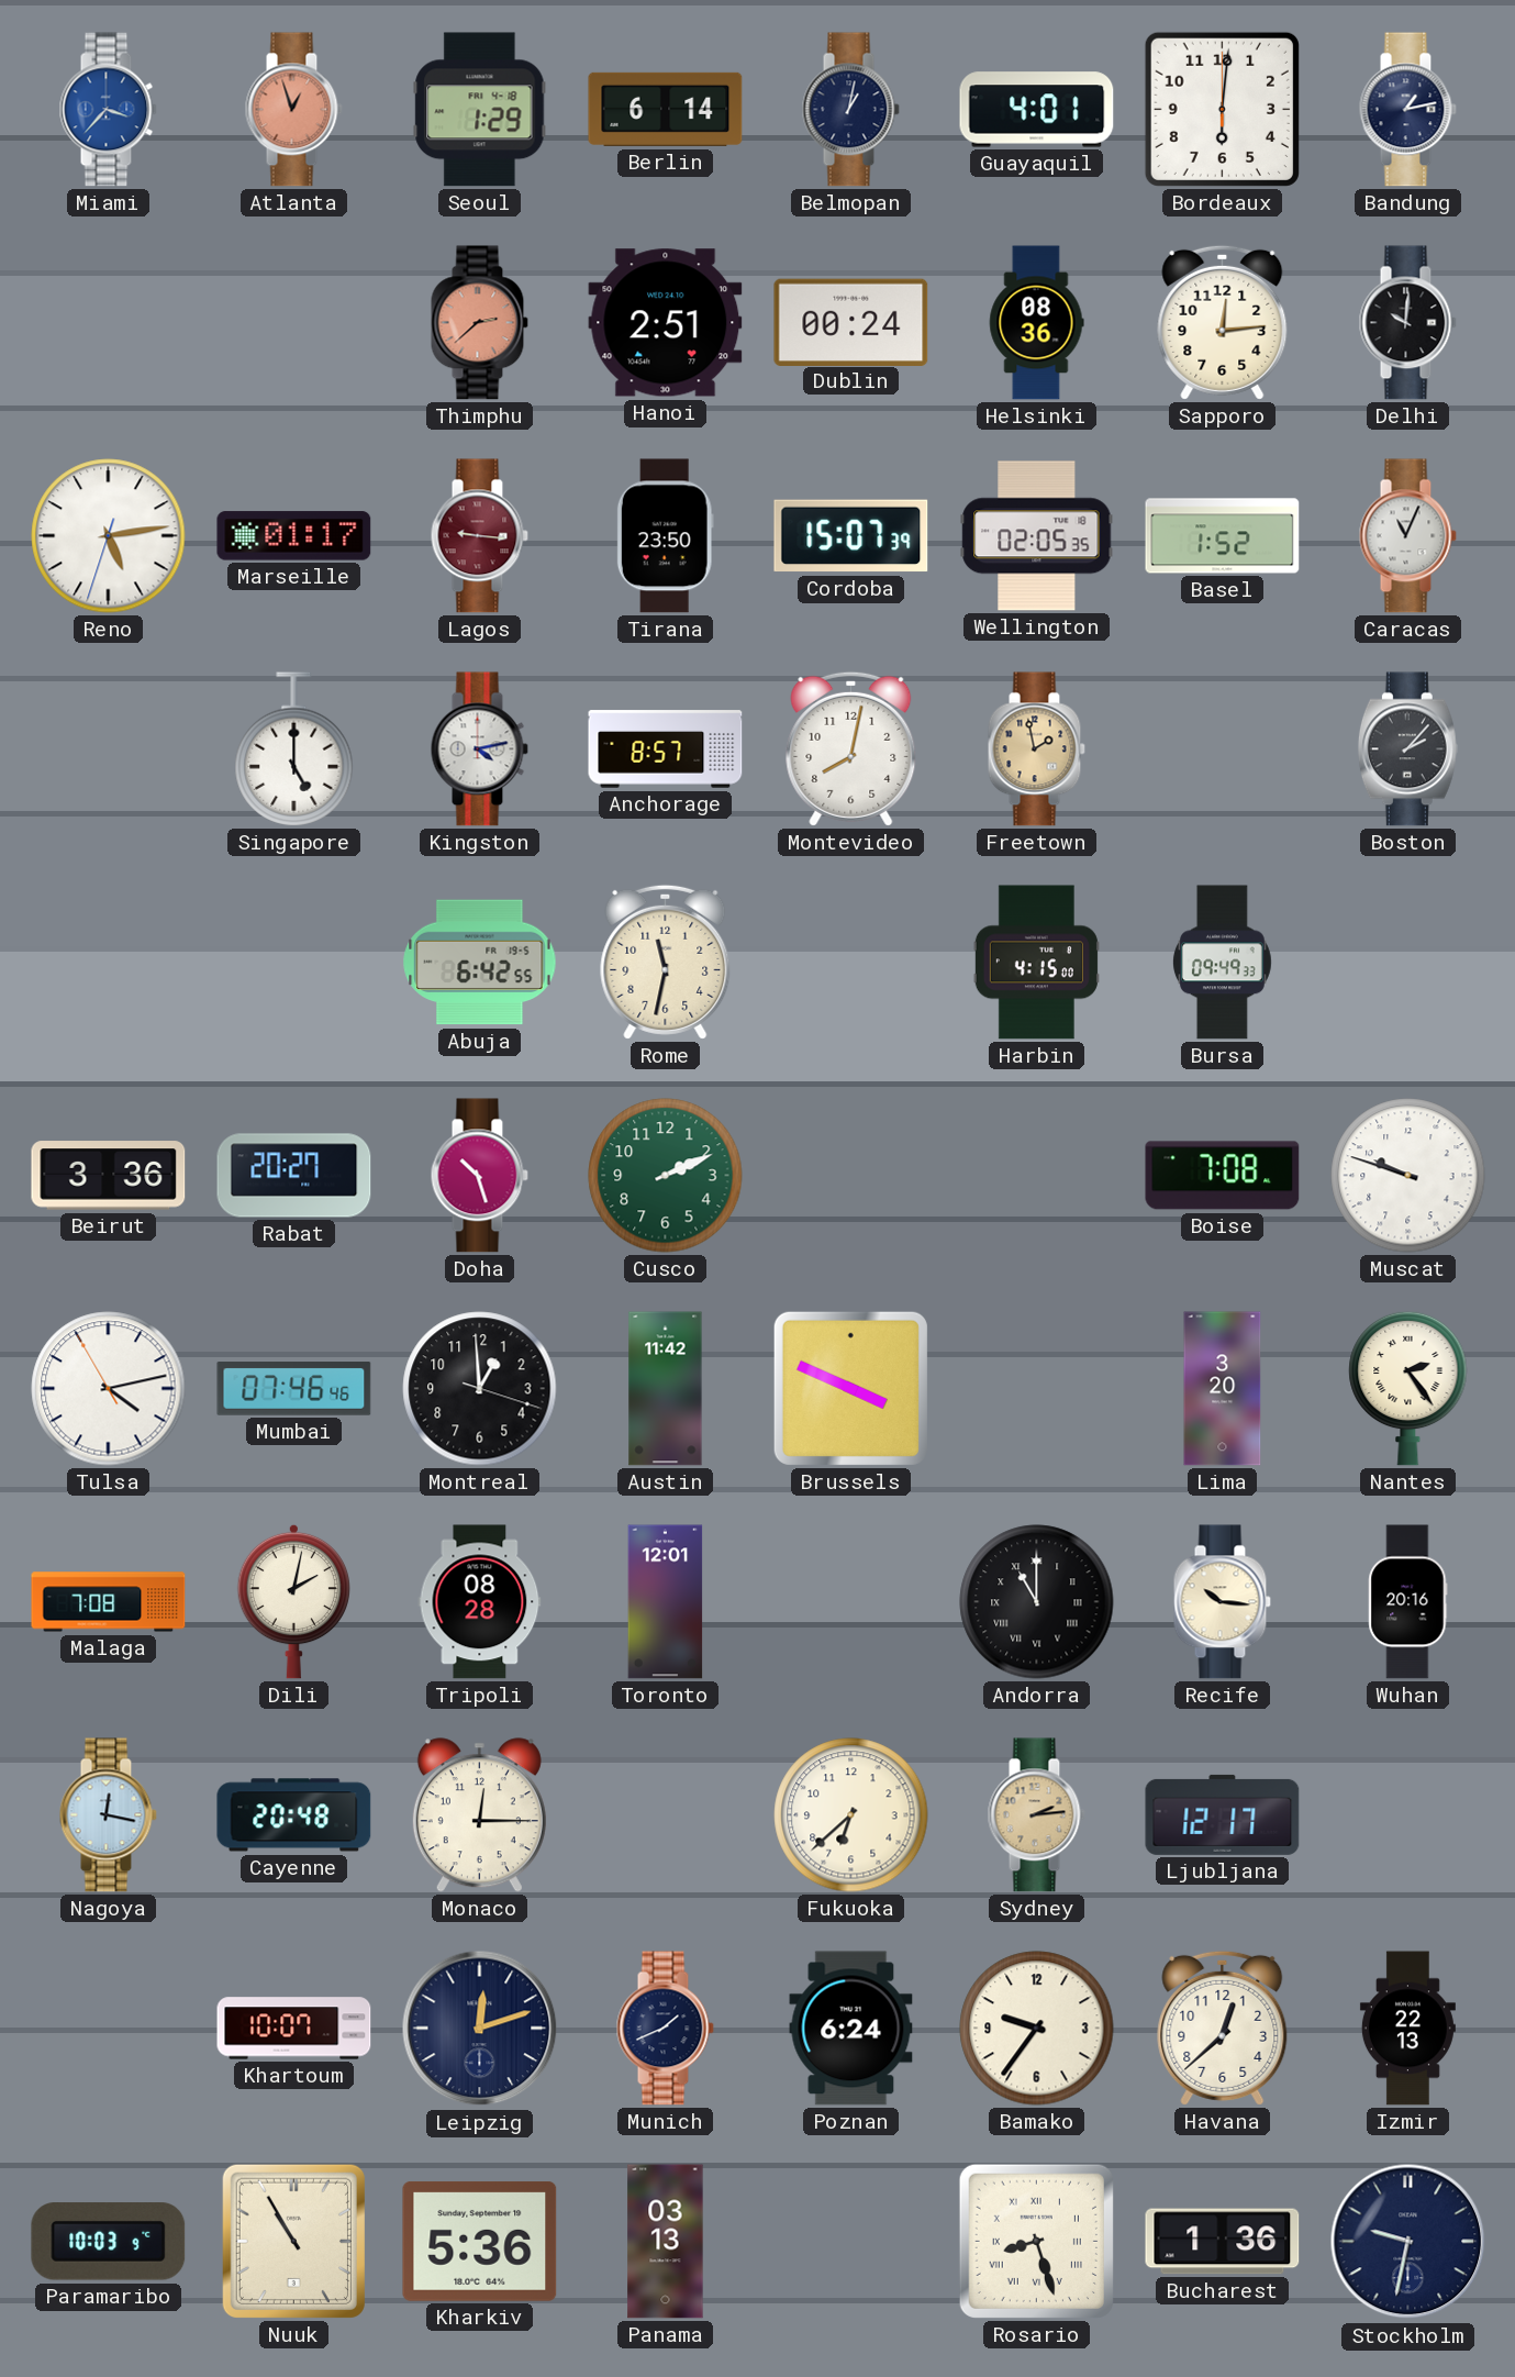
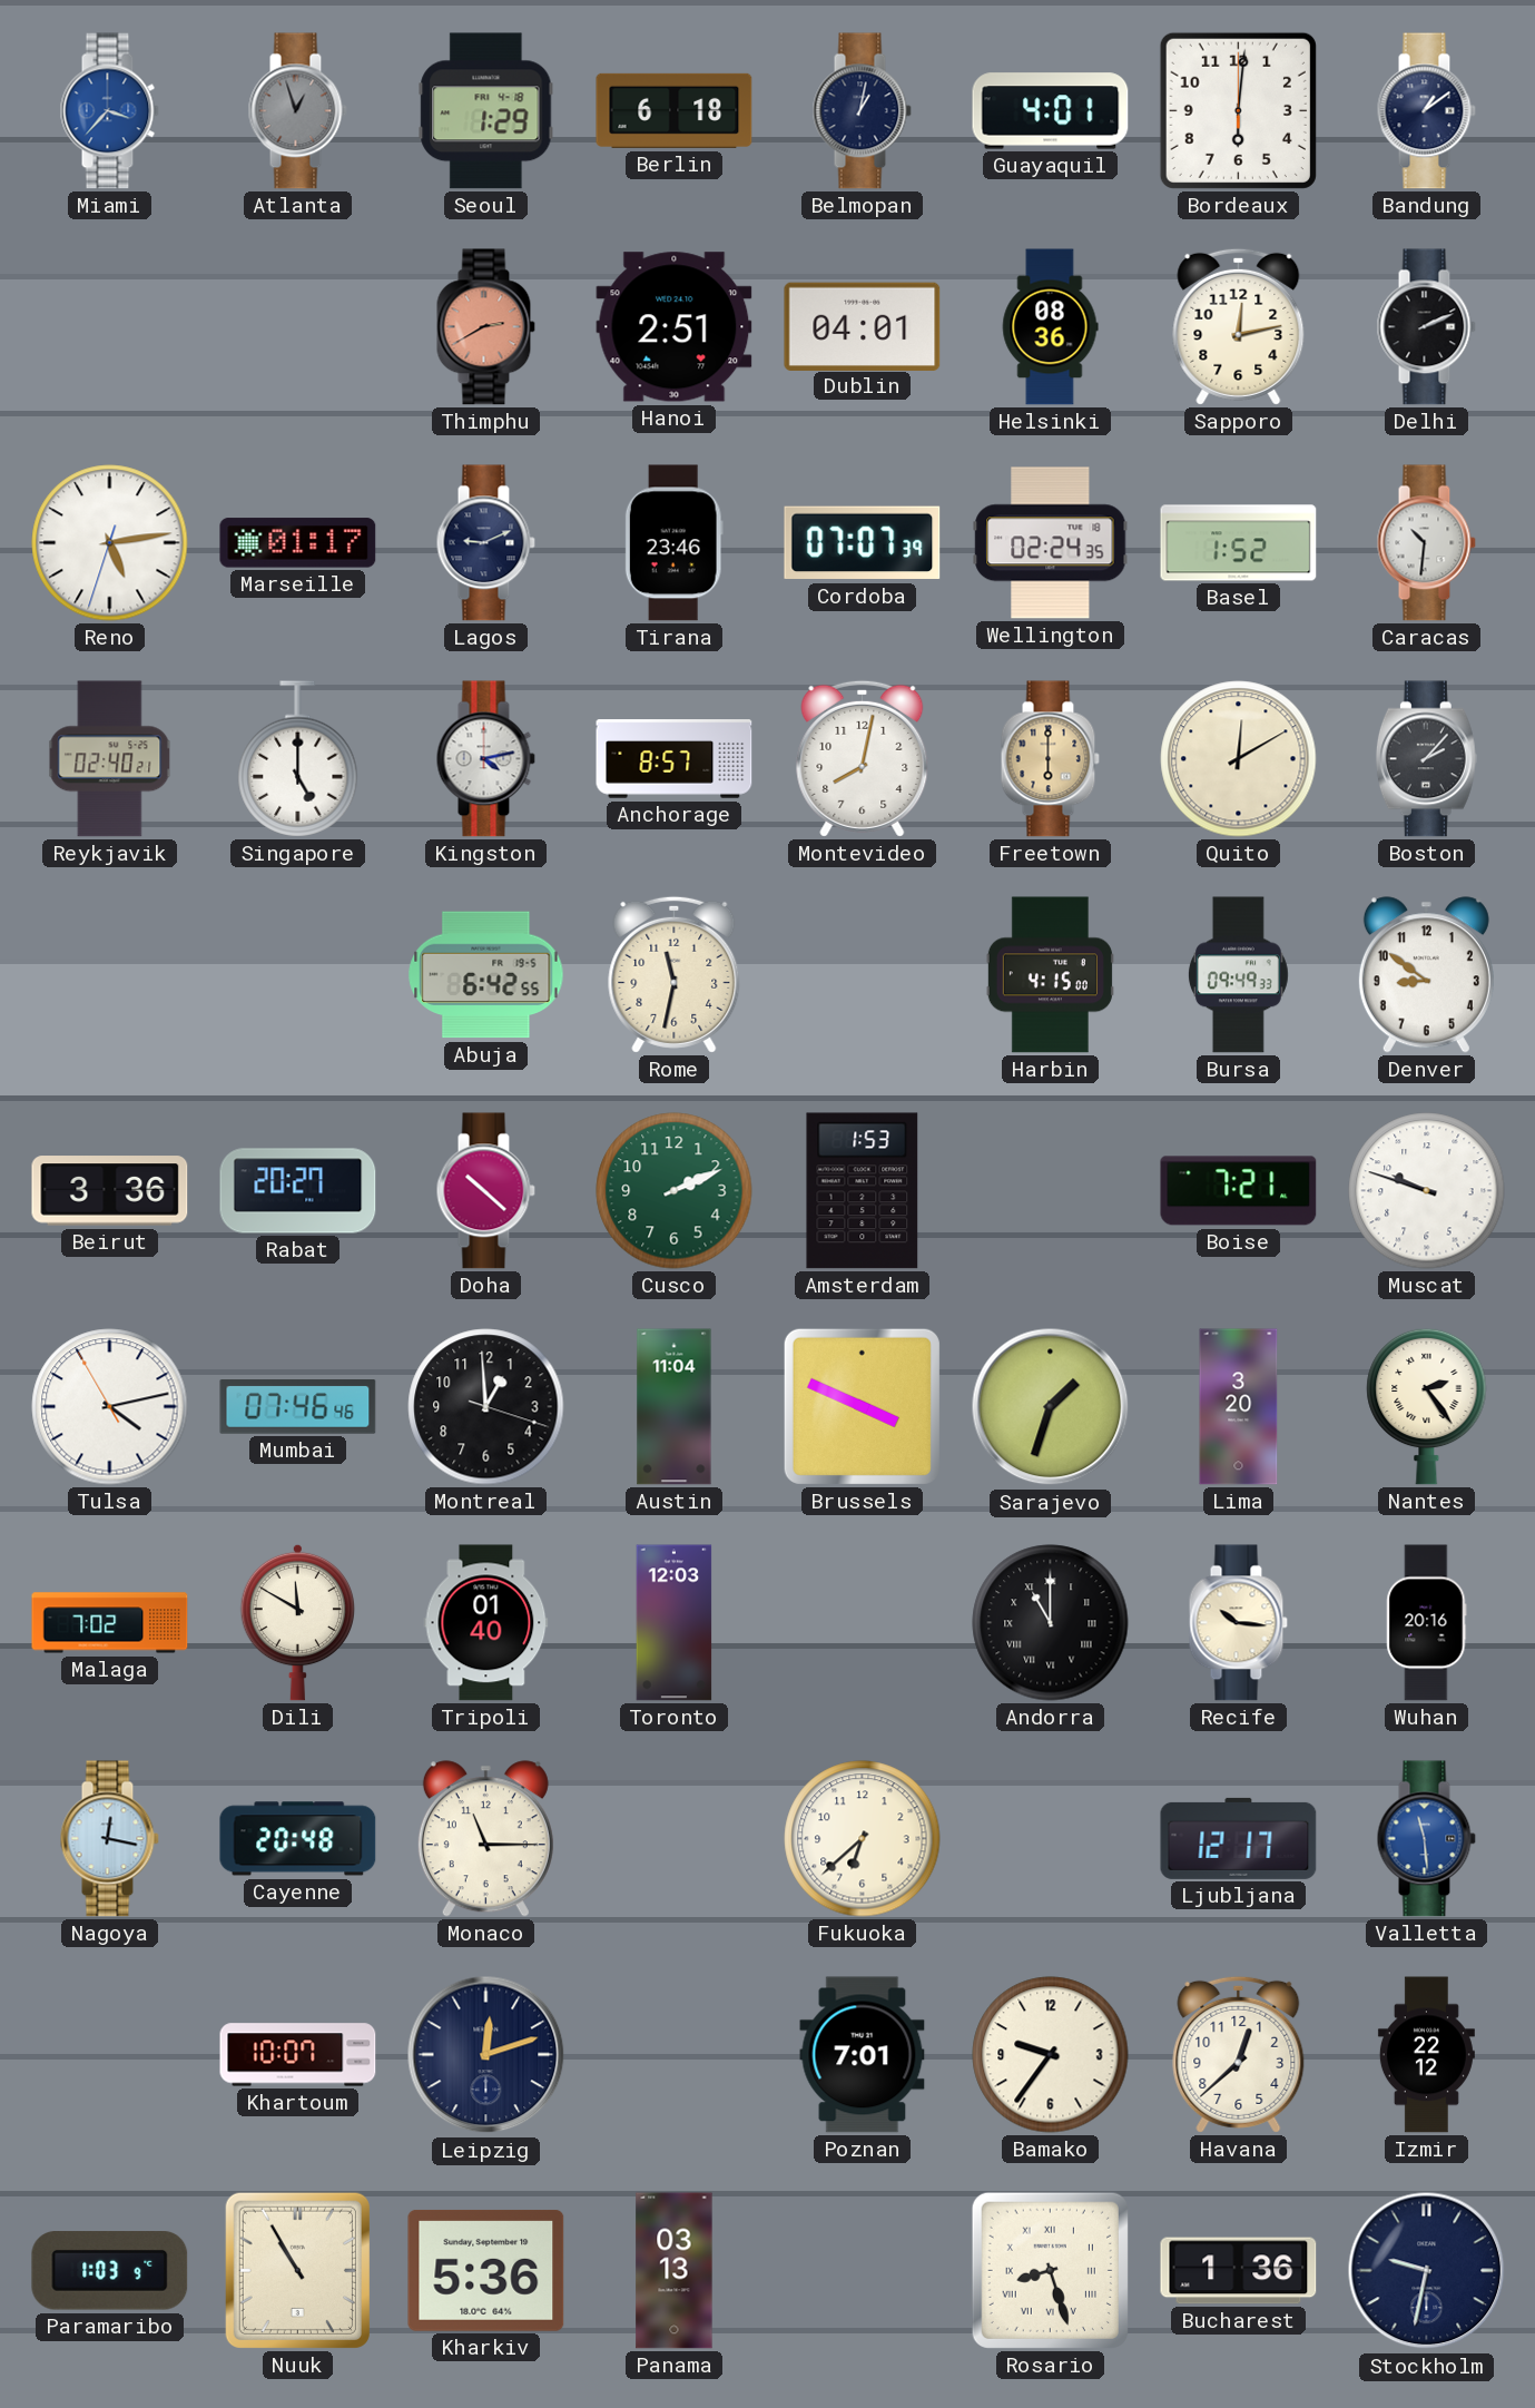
Atlanta dial: salmon -> grey
Berlin: 6:14 -> 6:18
Bandung: 1:13 -> 1:09
Thimphu: 2:38 -> 2:40
Dublin: 00:24 -> 04:01
Sapporo: 12:14 -> 12:13
Delhi: 10:01 -> 2:11
Lagos: 9:16 -> 9:11
Lagos dial: burgundy -> navy
Tirana: 23:50 -> 23:46
Cordoba: 15:07 -> 07:07
Wellington: 02:05 -> 02:24
Caracas: 11:04 -> 10:31
Reykjavik: none -> 02:40
Freetown: 1:58 -> 6:00
Quito: none -> 12:10
Denver: none -> 8:51
Doha: 10:27 -> 10:22
Amsterdam: none -> 1:53
Boise: 7:08 -> 7:21
Austin: 11:42 -> 11:04
Sarajevo: none -> 1:33
Malaga: 7:08 -> 7:02
Dili: 2:02 -> 11:50
Tripoli: 08:28 -> 01:40
Toronto: 12:01 -> 12:03
Monaco: 12:15 -> 11:15
Sydney: 2:14 -> none
Valletta: none -> 11:29
Munich: 1:41 -> none
Poznan: 6:24 -> 7:01
Izmir: 22:13 -> 22:12
Paramaribo: 10:03 -> 1:03
